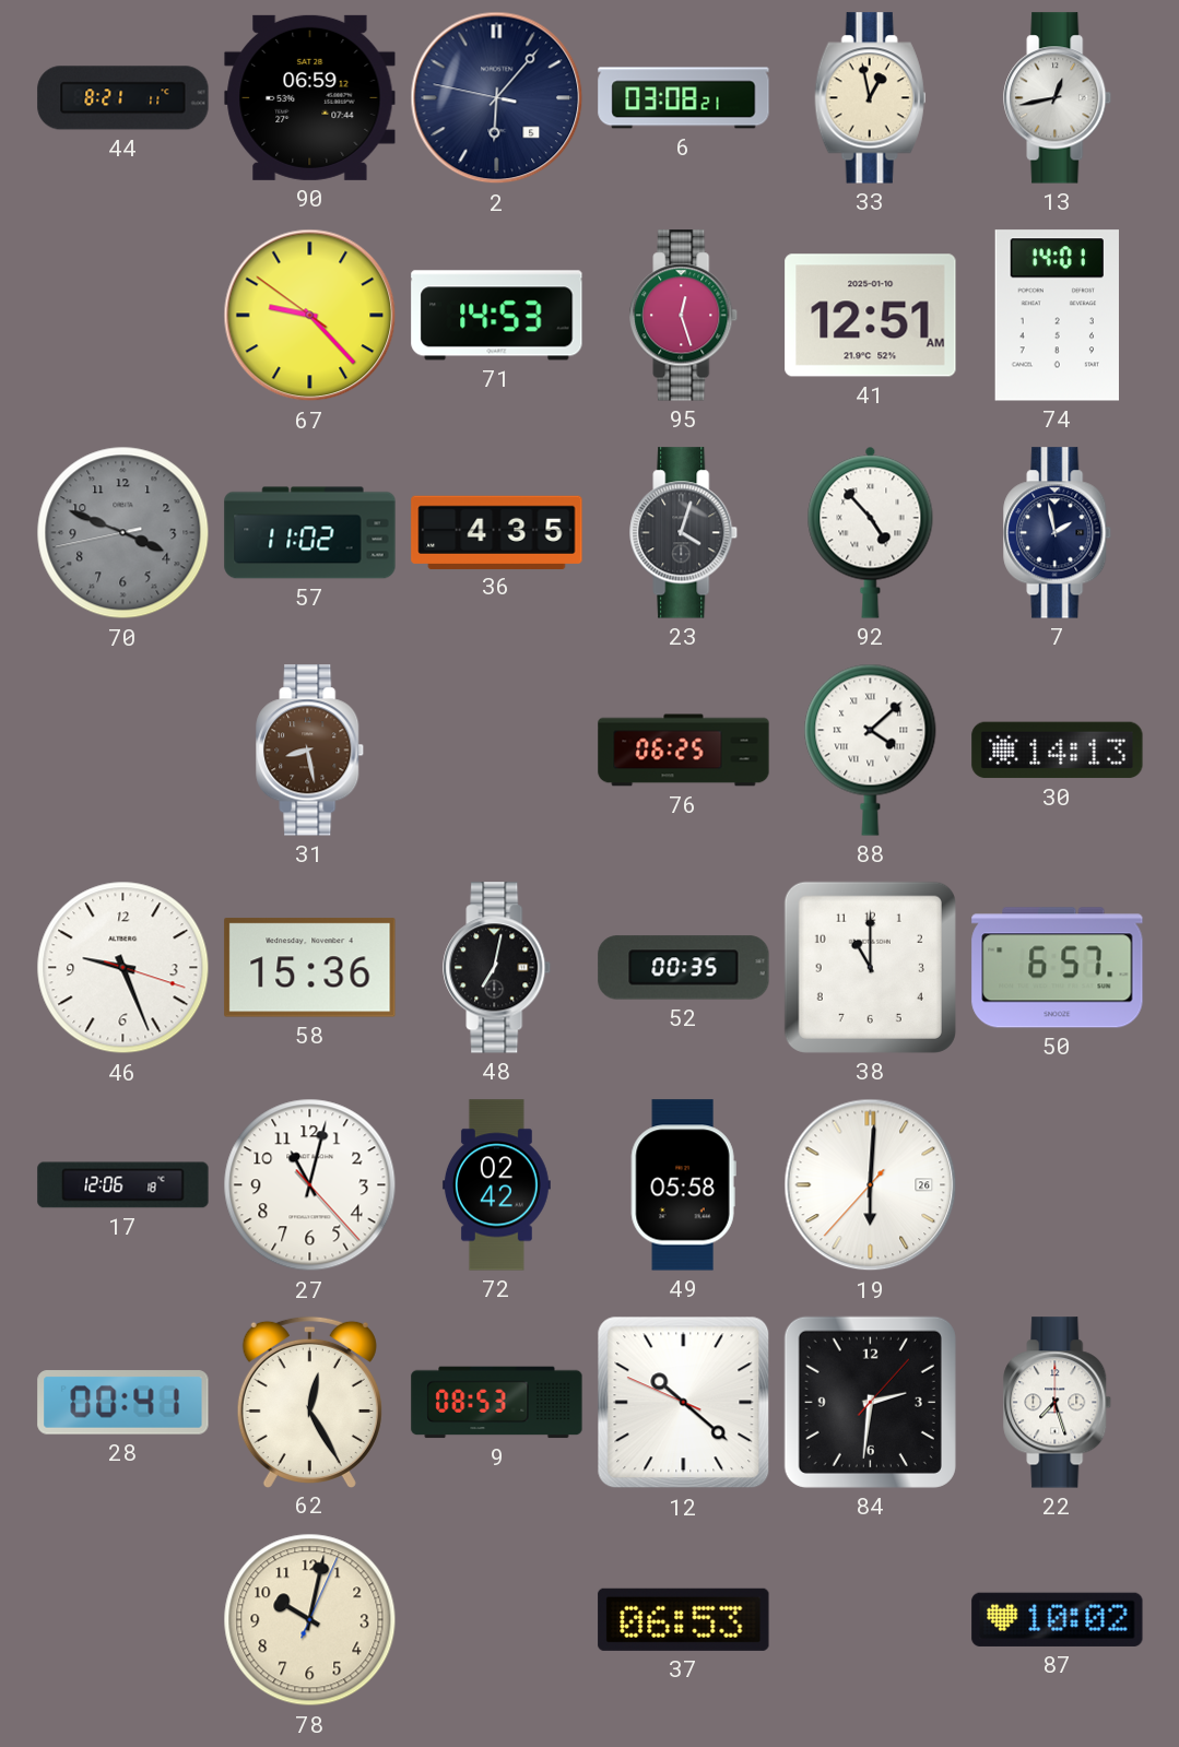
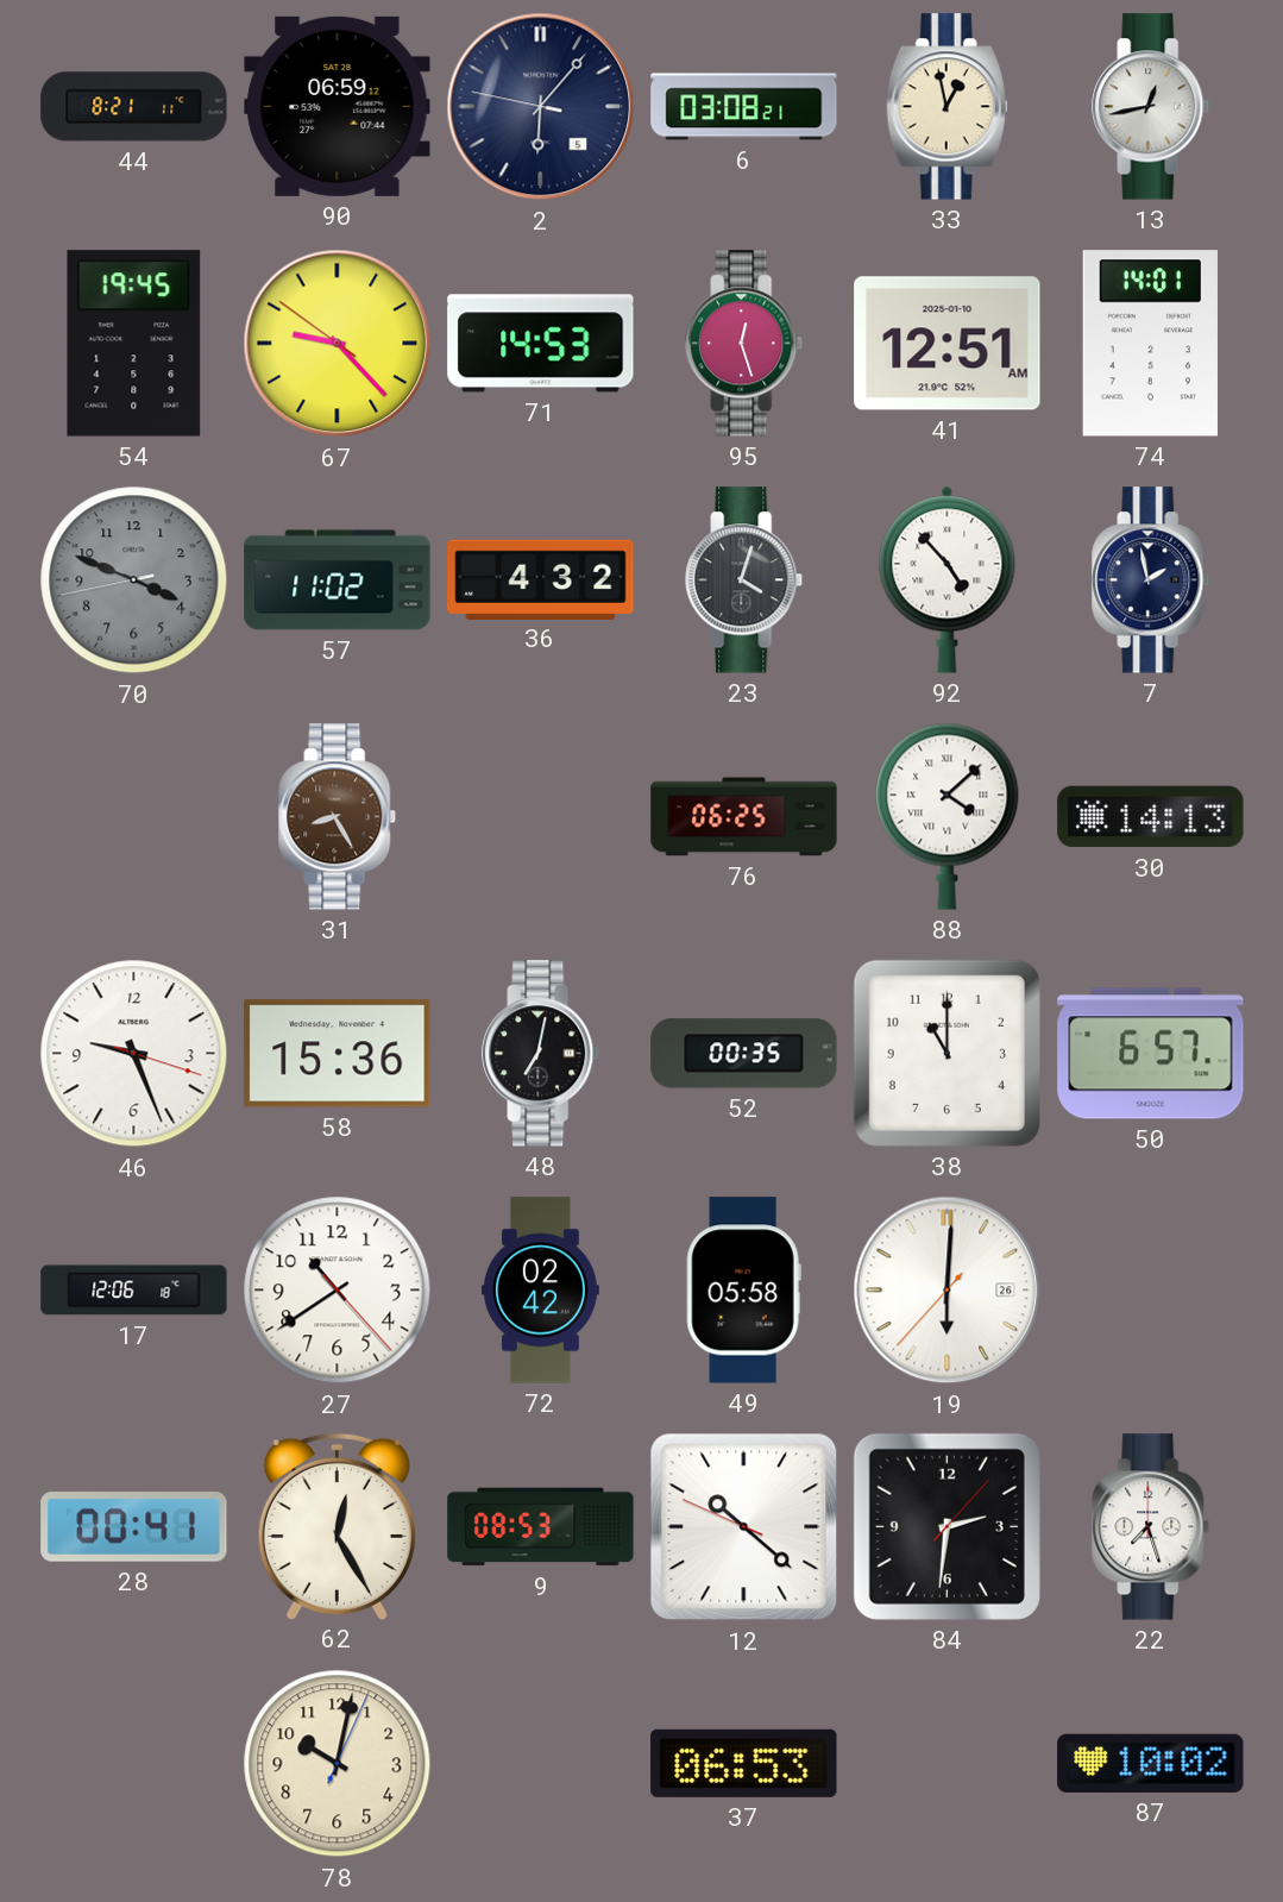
54: none -> 19:45
36: 4:35 -> 4:32
31: 8:28 -> 8:25
27: 11:02 -> 10:39
